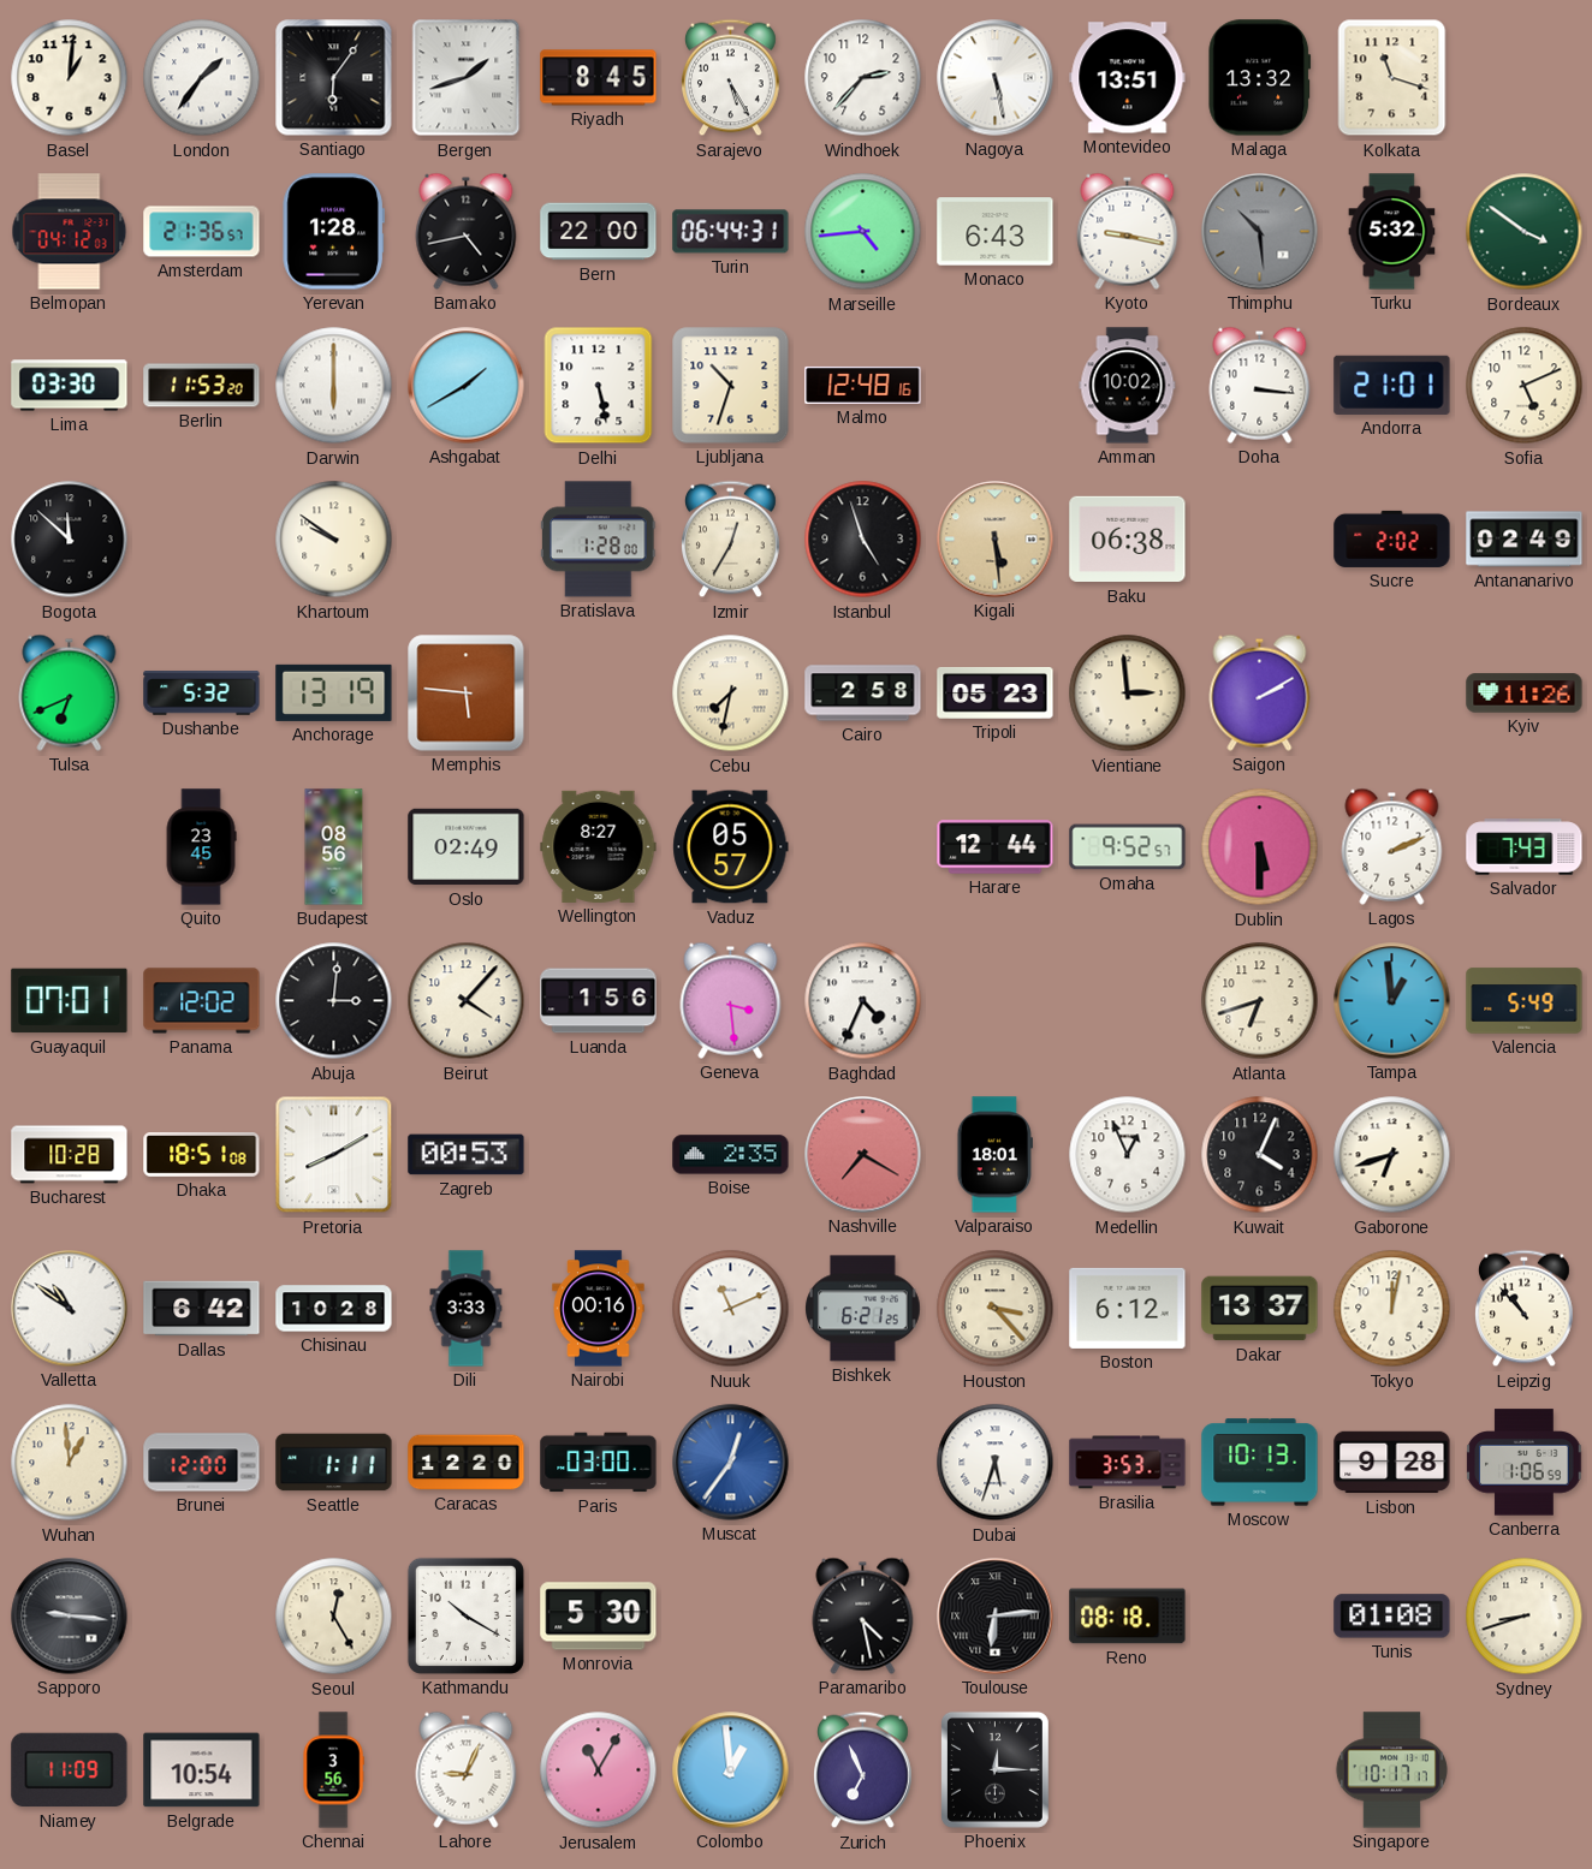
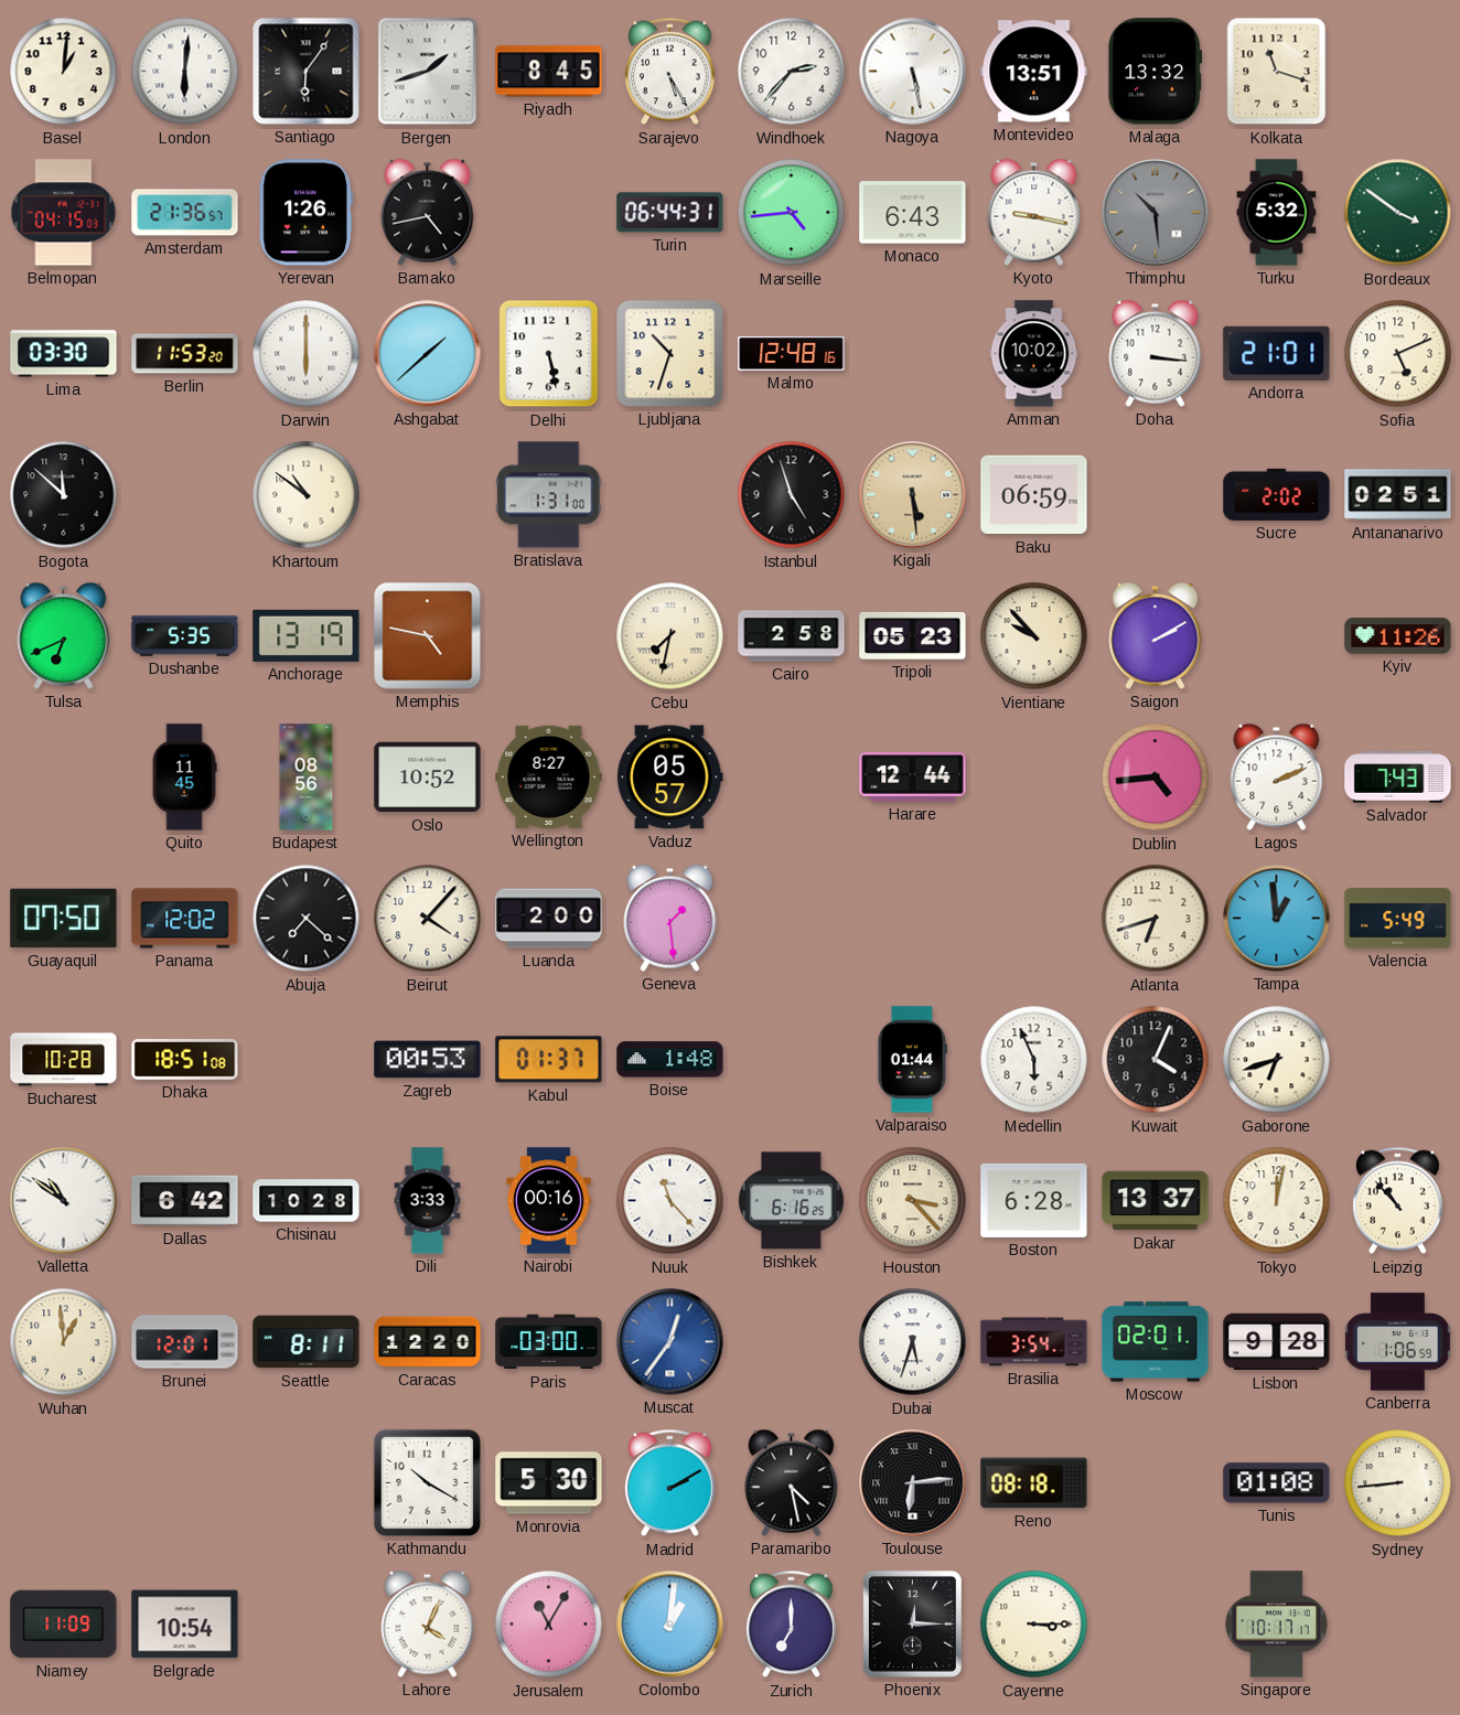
London: 1:36 -> 6:01
Belmopan: 04:12 -> 04:15
Yerevan: 1:28 -> 1:26
Bern: 22:00 -> none
Ashgabat: 1:40 -> 1:38
Khartoum: 9:51 -> 10:51
Bratislava: 1:28 -> 1:31
Izmir: 12:35 -> none
Baku: 06:38 -> 06:59
Antananarivo: 02:49 -> 02:51
Dushanbe: 5:32 -> 5:35
Memphis: 5:46 -> 4:47
Vientiane: 2:59 -> 9:53
Quito: 23:45 -> 11:45
Oslo: 02:49 -> 10:52
Omaha: 9:52 -> none
Dublin: 5:30 -> 4:44
Guayaquil: 07:01 -> 07:50
Abuja: 3:01 -> 7:22
Luanda: 1:56 -> 2:00
Geneva: 3:29 -> 1:29
Baghdad: 4:34 -> none
Pretoria: 8:10 -> none
Kabul: none -> 01:37
Boise: 2:35 -> 1:48
Nashville: 7:20 -> none
Valparaiso: 18:01 -> 01:44
Medellin: 12:56 -> 5:56
Nuuk: 11:11 -> 11:23
Bishkek: 6:21 -> 6:16
Boston: 6:12 -> 6:28
Brunei: 12:00 -> 12:01
Seattle: 1:11 -> 8:11
Brasilia: 3:53 -> 3:54
Moscow: 10:13 -> 02:01
Sapporo: 9:16 -> none
Seoul: 12:25 -> none
Madrid: none -> 2:10
Sydney: 8:42 -> 8:44
Chennai: 3:56 -> none
Lahore: 9:04 -> 4:04
Colombo: 12:59 -> 1:01
Zurich: 6:56 -> 7:00
Cayenne: none -> 3:15
